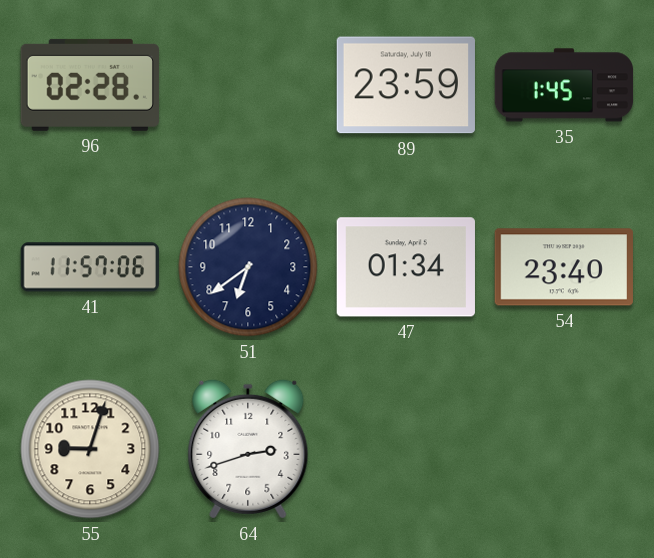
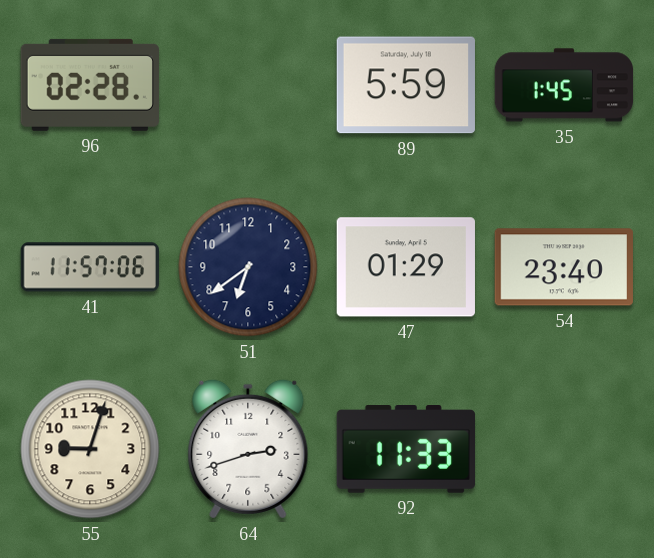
89: 23:59 -> 5:59
47: 01:34 -> 01:29
92: none -> 11:33
